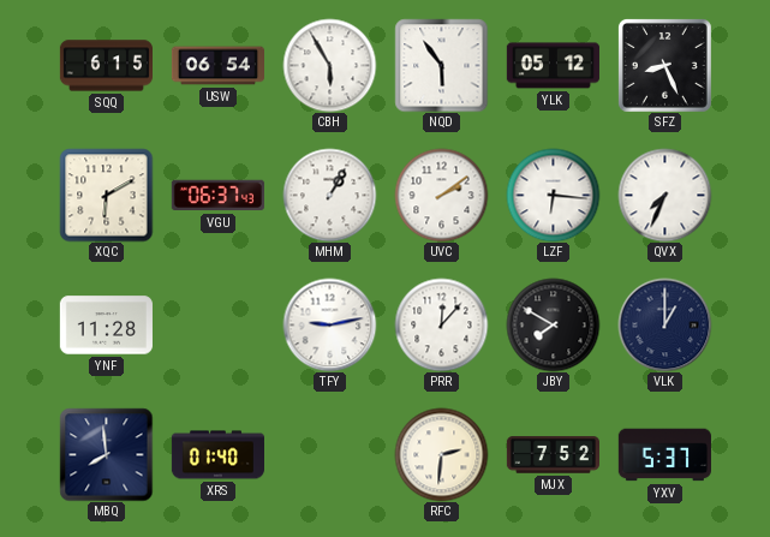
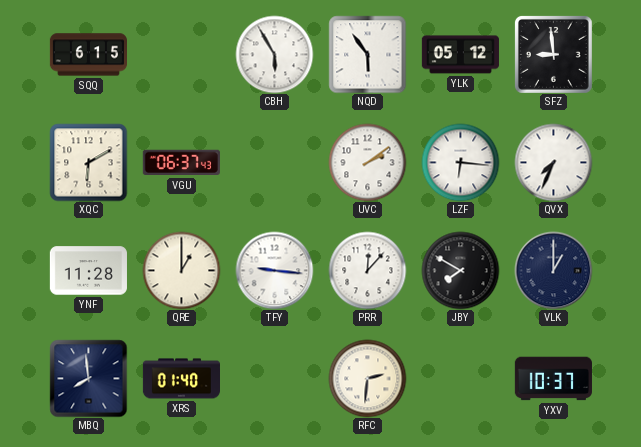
USW: 06:54 -> none
SFZ: 8:26 -> 8:59
MHM: 1:05 -> none
QRE: none -> 1:00
TFY: 9:13 -> 9:16
MJX: 7:52 -> none
YXV: 5:37 -> 10:37
